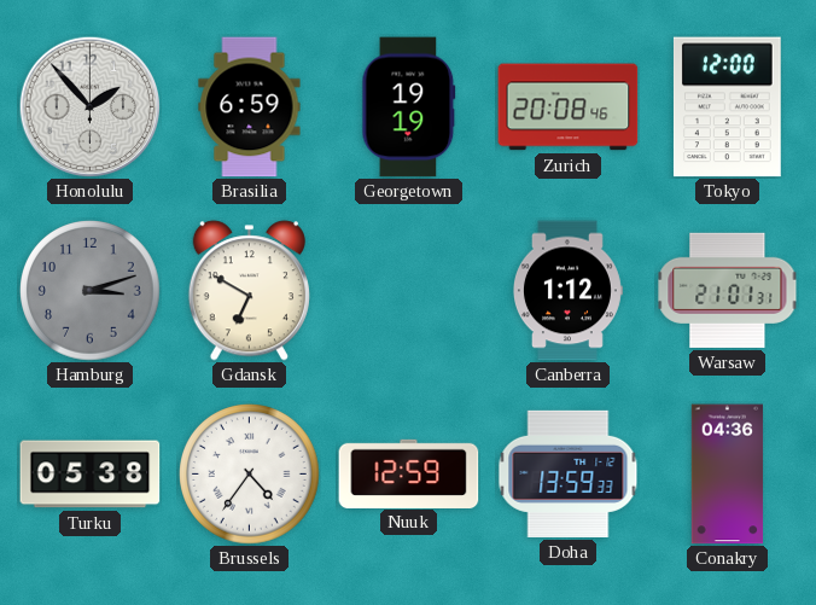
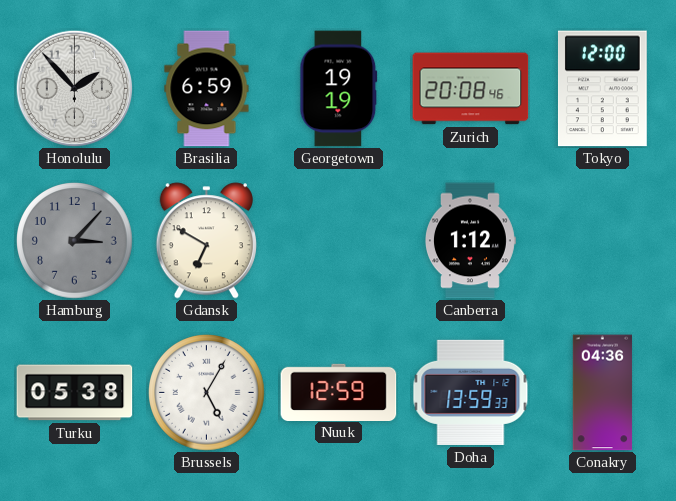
Hamburg: 3:12 -> 3:07
Warsaw: 21:01 -> none
Brussels: 4:36 -> 5:05
